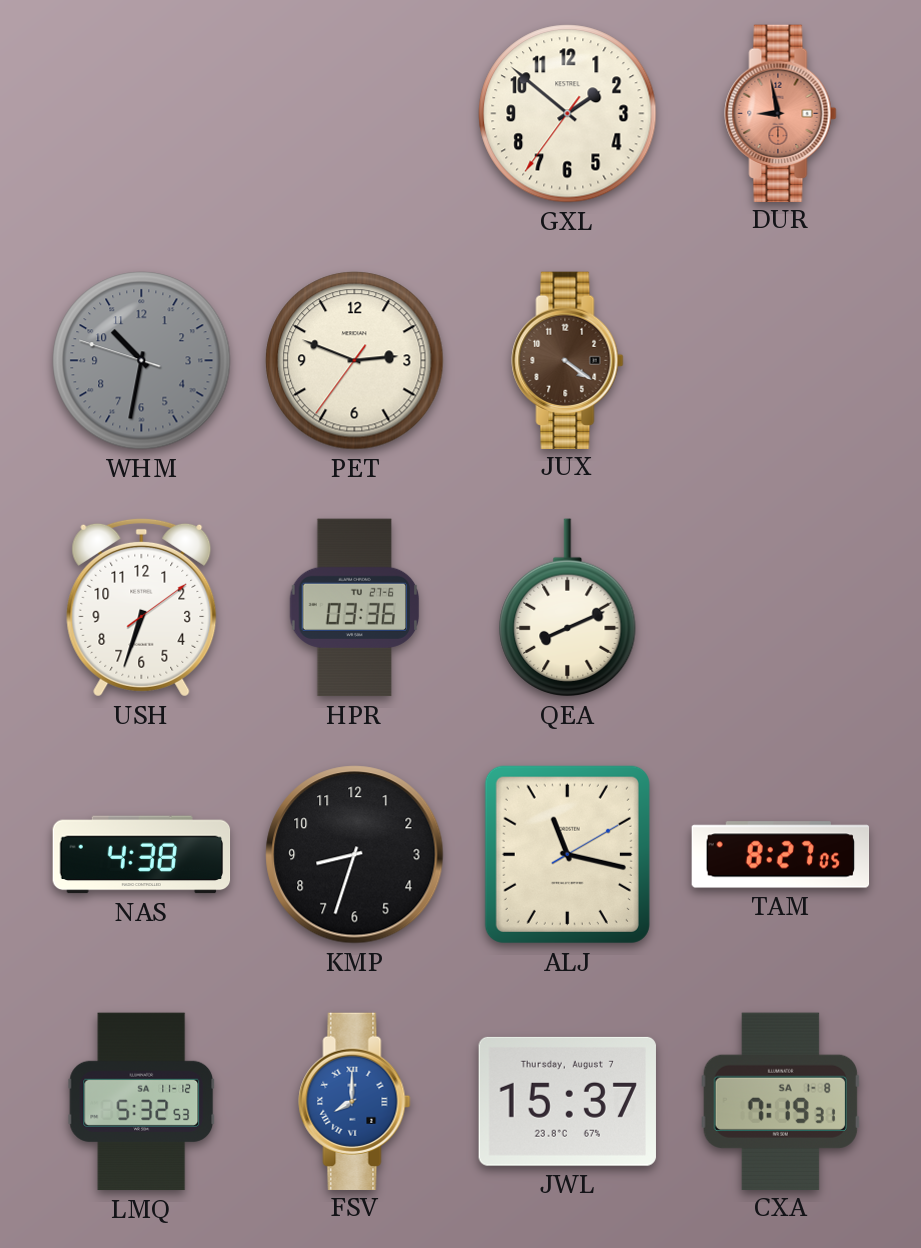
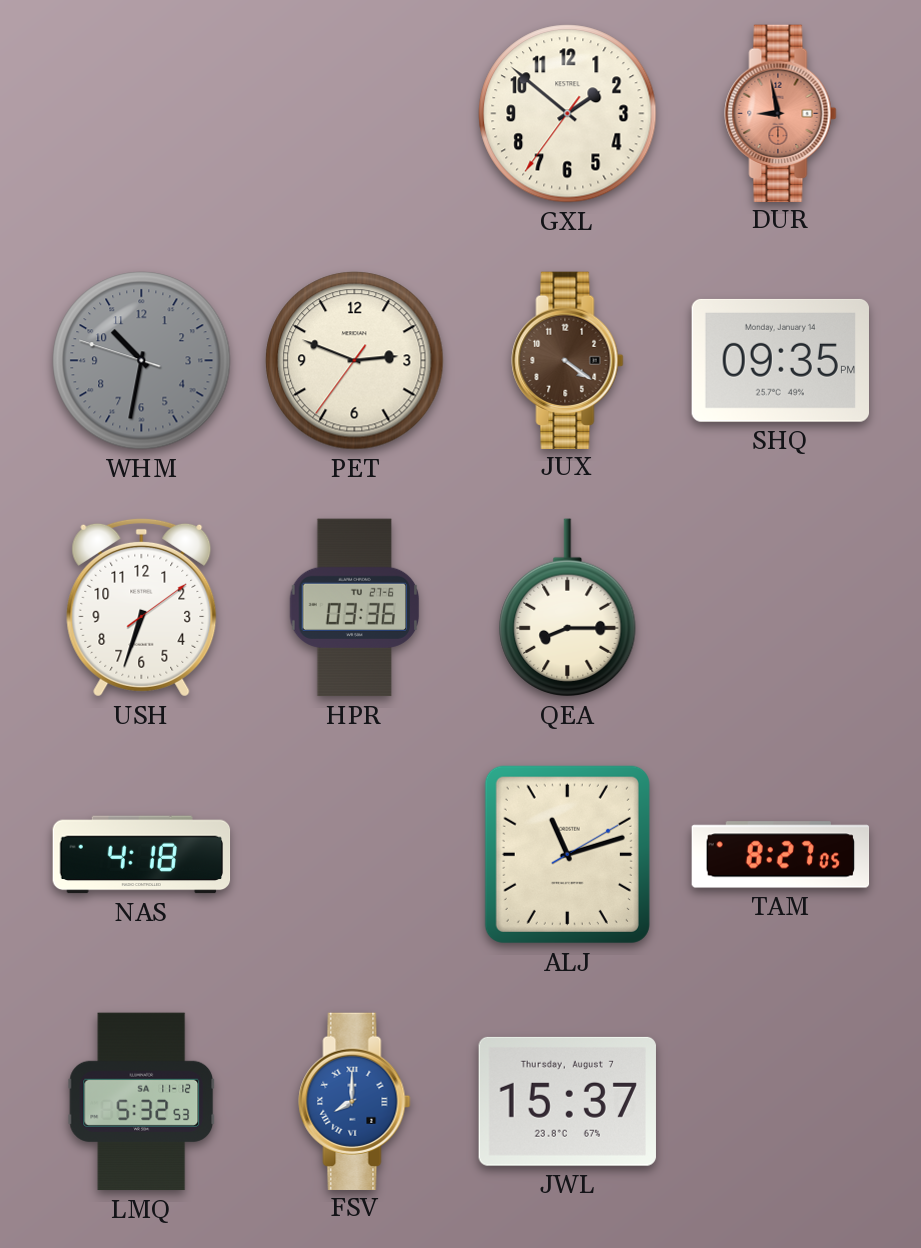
SHQ: none -> 09:35
QEA: 8:11 -> 8:15
NAS: 4:38 -> 4:18
KMP: 8:33 -> none
ALJ: 11:17 -> 11:12
CXA: 7:19 -> none
